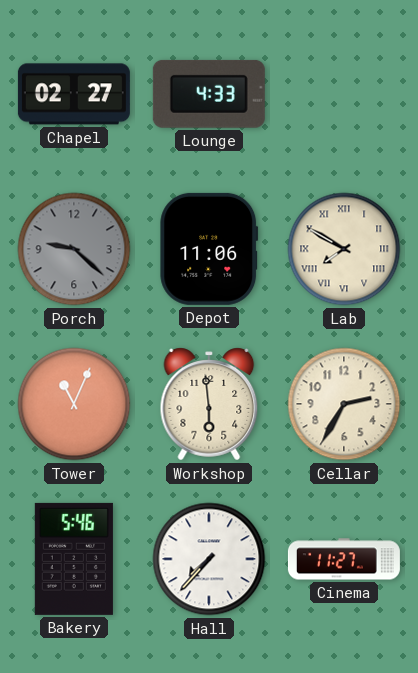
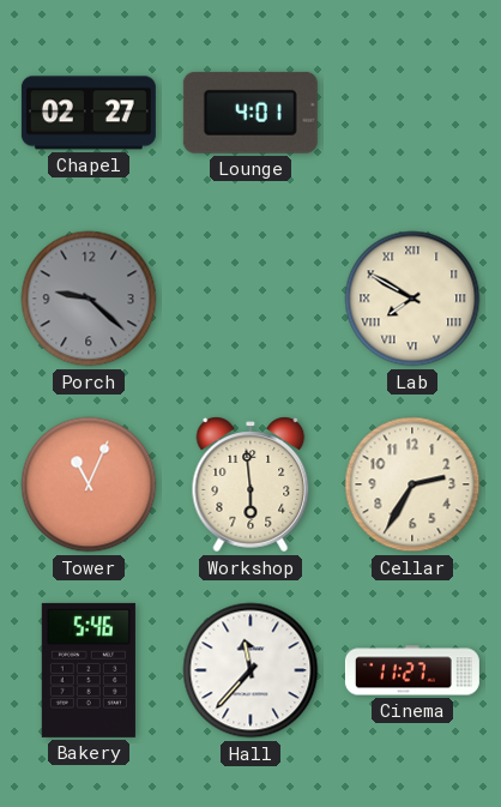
Lounge: 4:33 -> 4:01
Depot: 11:06 -> none
Hall: 7:37 -> 11:37
